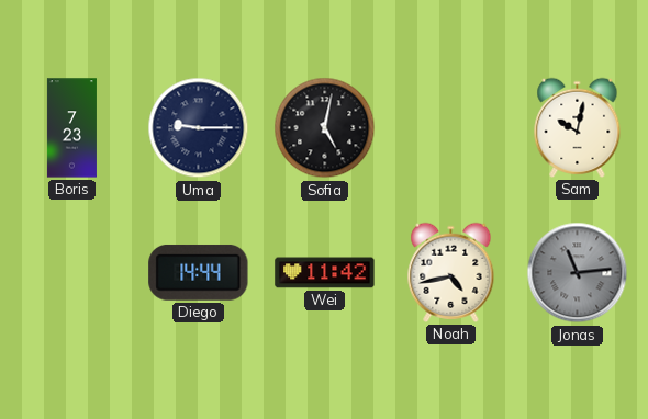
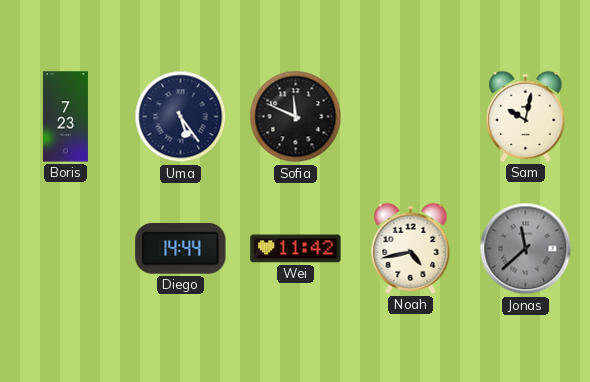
Uma: 9:15 -> 5:24
Sofia: 5:02 -> 11:49
Jonas: 11:14 -> 11:38
